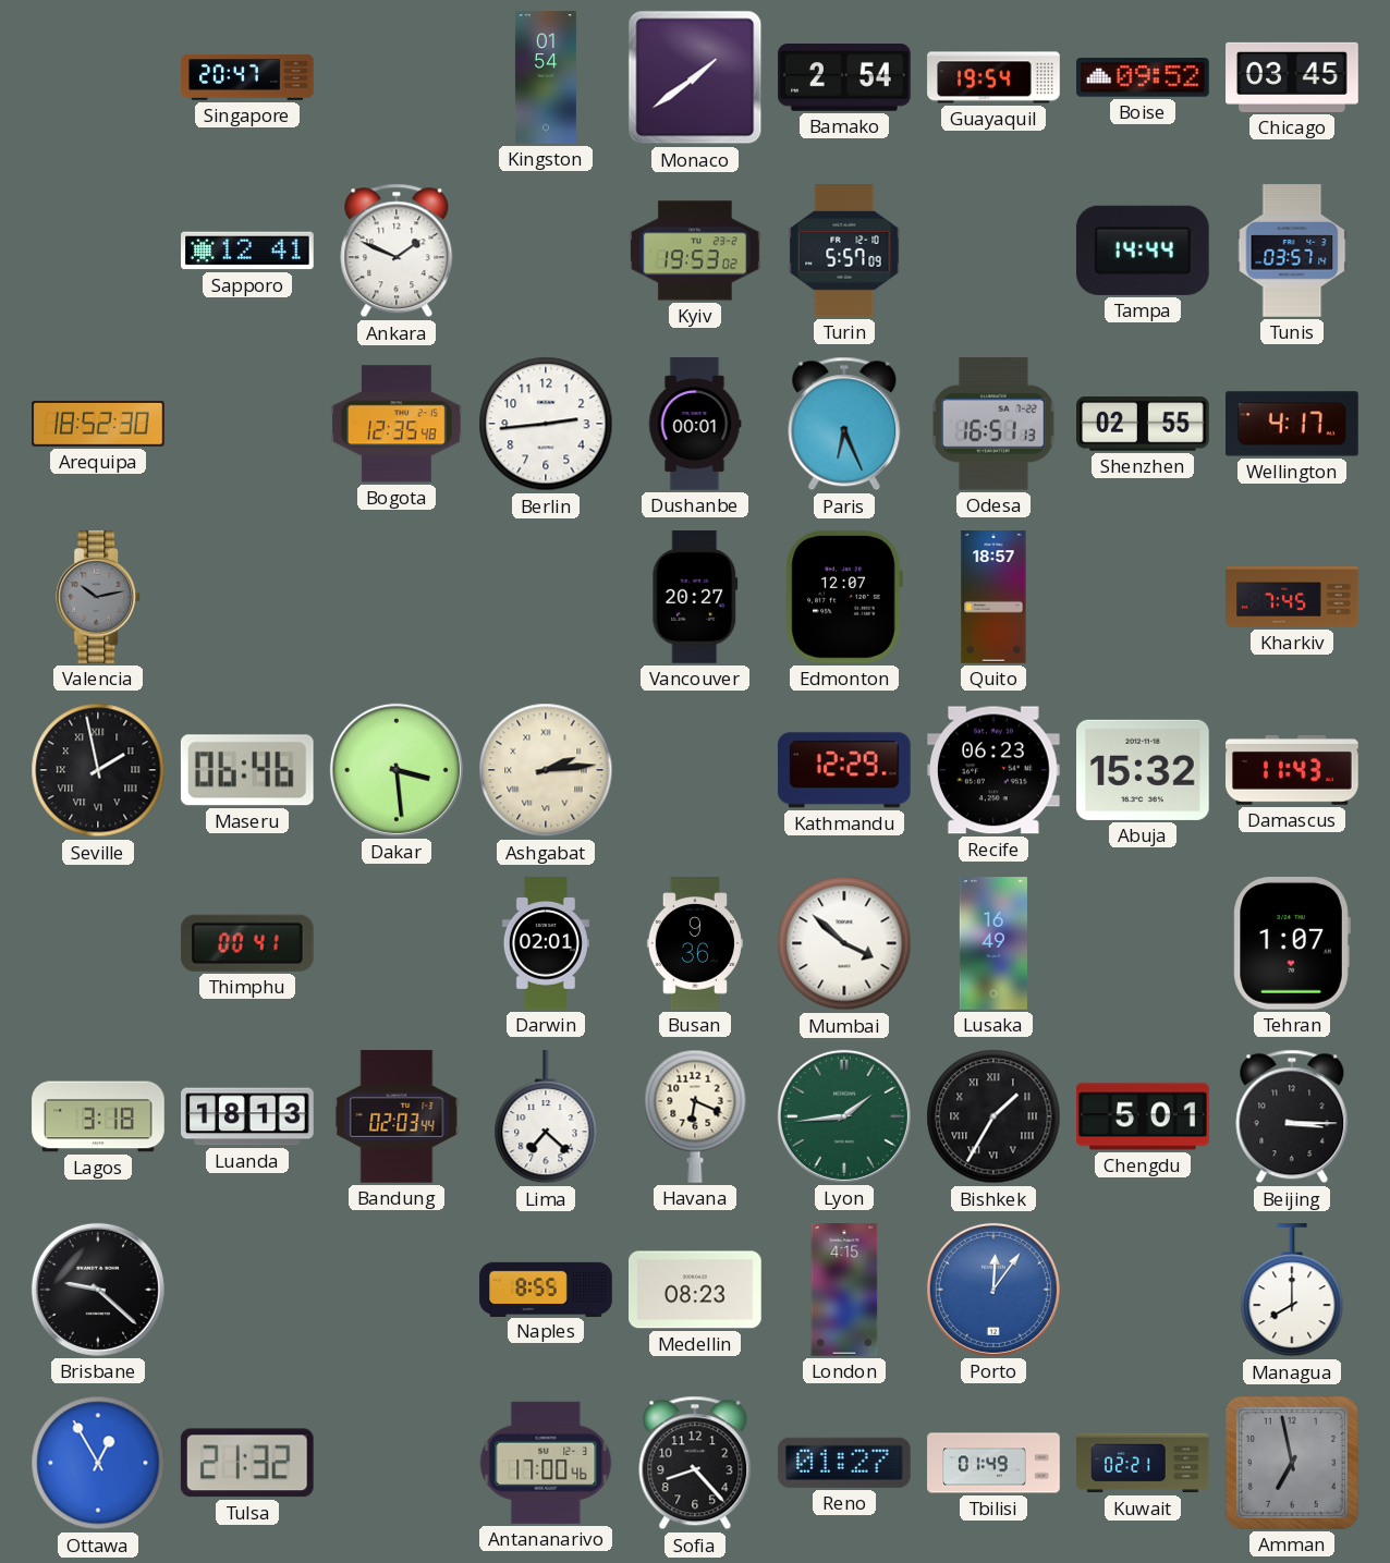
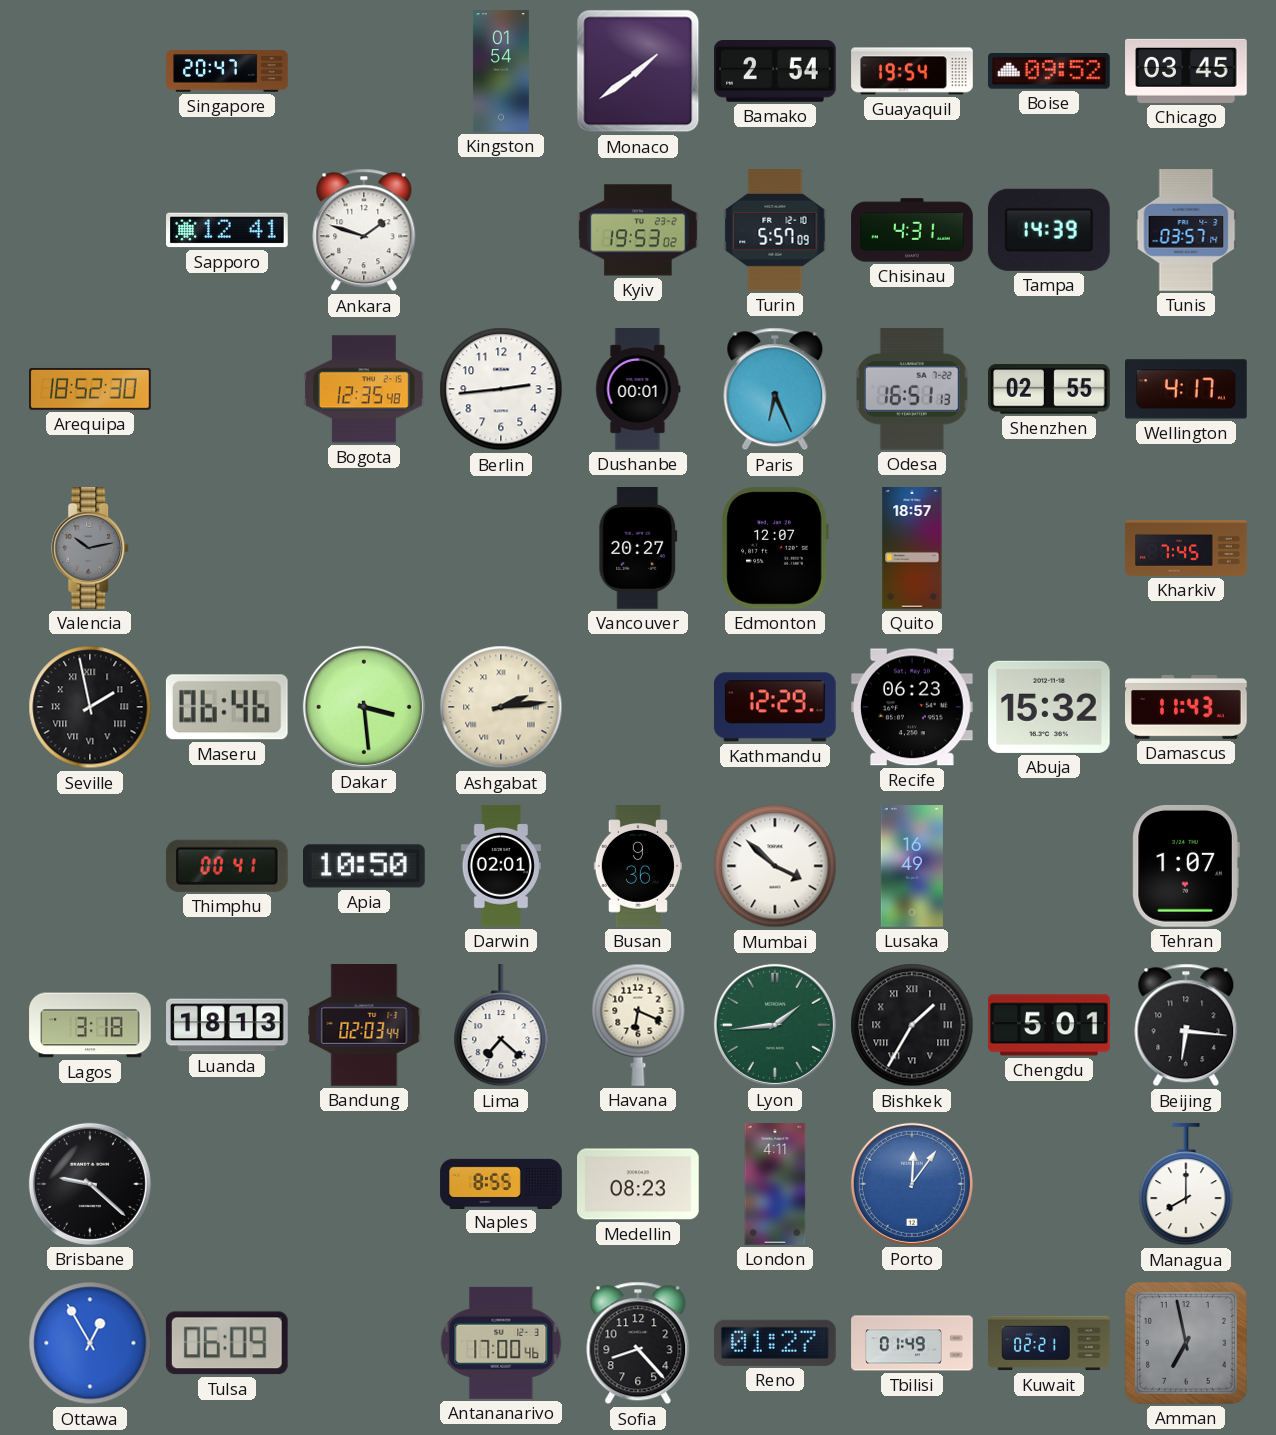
Ankara: 1:49 -> 1:48
Chisinau: none -> 4:31
Tampa: 14:44 -> 14:39
Apia: none -> 10:50
Beijing: 3:15 -> 6:16
London: 4:15 -> 4:11
Tulsa: 21:32 -> 06:09
